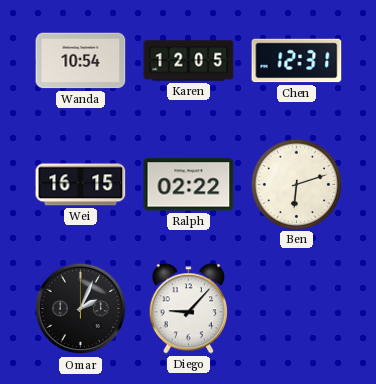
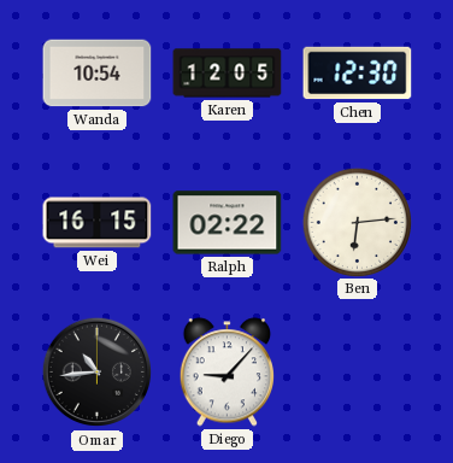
Chen: 12:31 -> 12:30
Ben: 6:12 -> 6:14
Omar: 2:04 -> 10:44
